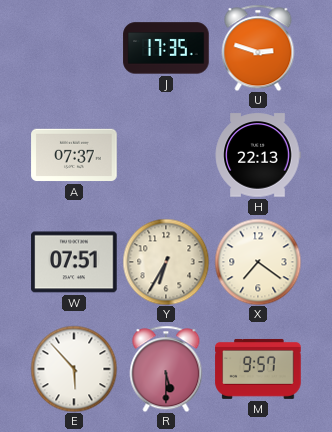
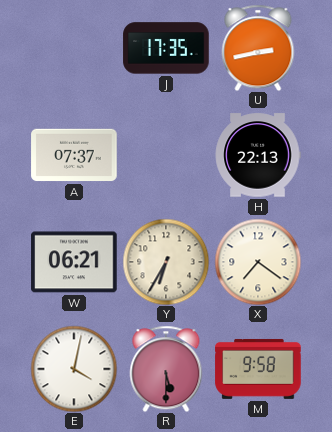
U: 2:48 -> 2:43
W: 07:51 -> 06:21
E: 5:53 -> 4:02
M: 9:57 -> 9:58
